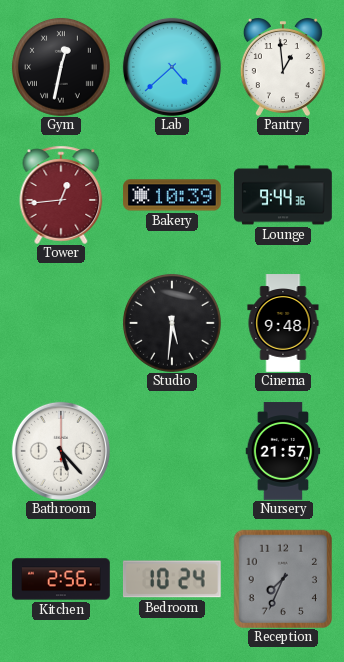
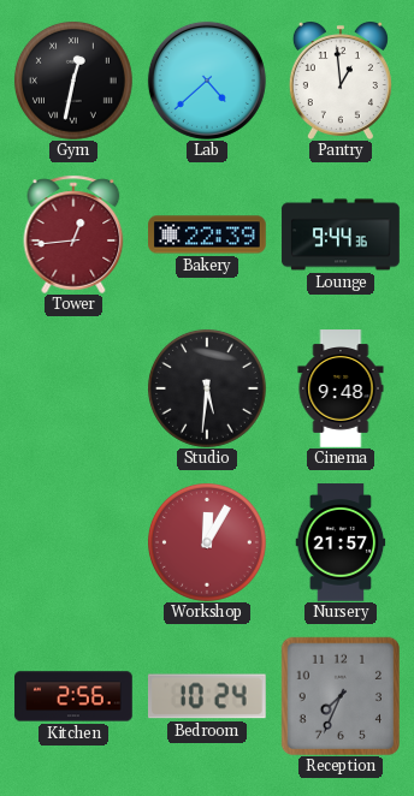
Bakery: 10:39 -> 22:39
Bathroom: 5:23 -> none
Workshop: none -> 12:05
